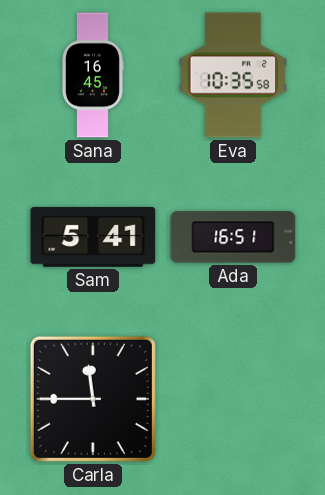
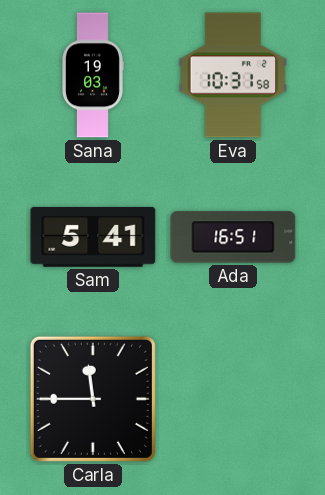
Sana: 16:45 -> 19:03
Eva: 10:35 -> 10:31
